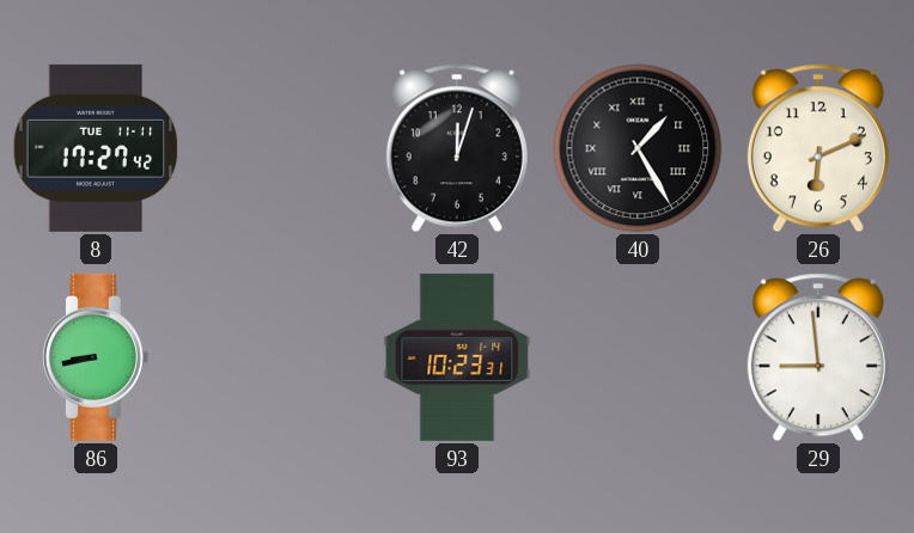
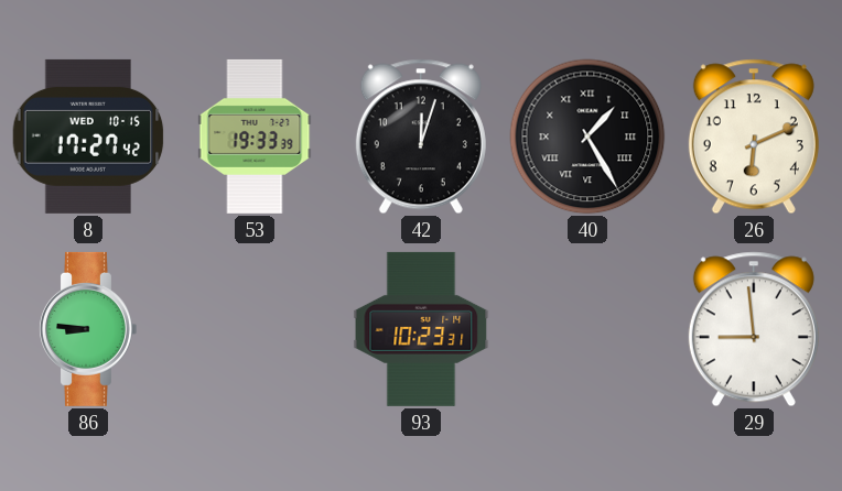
8 date: TUE 11-11 -> WED 10-15
53: none -> 19:33
86: 8:43 -> 8:46
